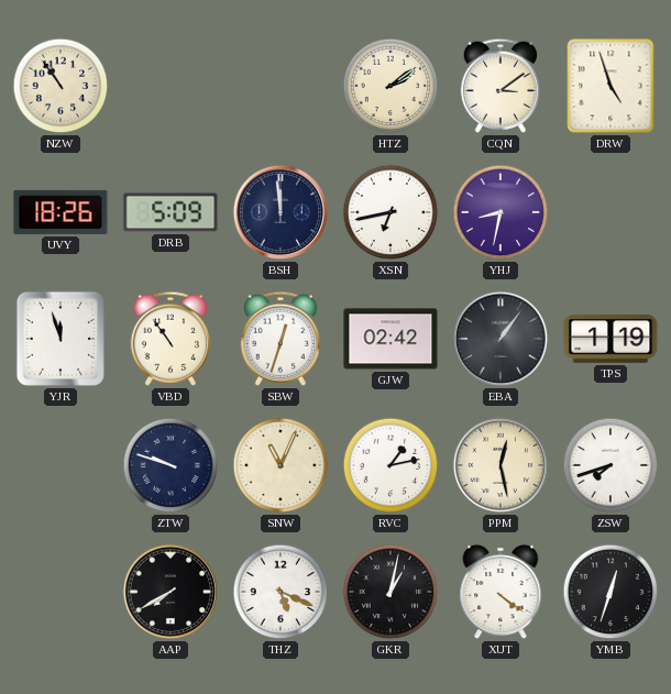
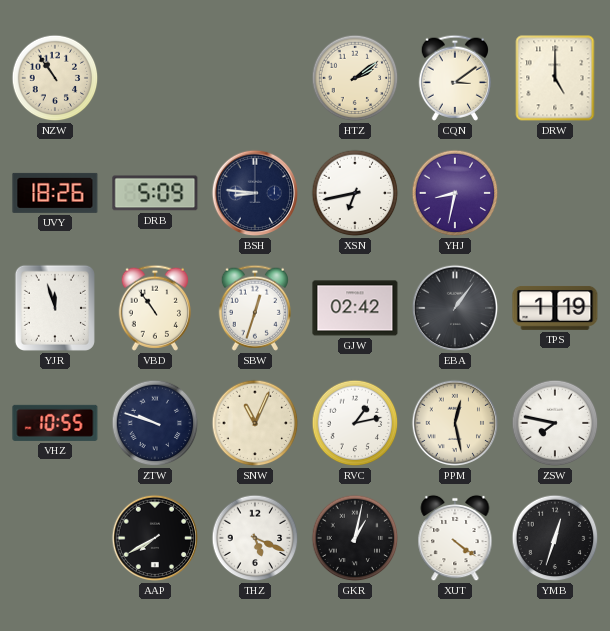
DRW: 4:57 -> 5:00
BSH: 11:59 -> 8:46
VHZ: none -> 10:55
ZSW: 7:42 -> 7:47
